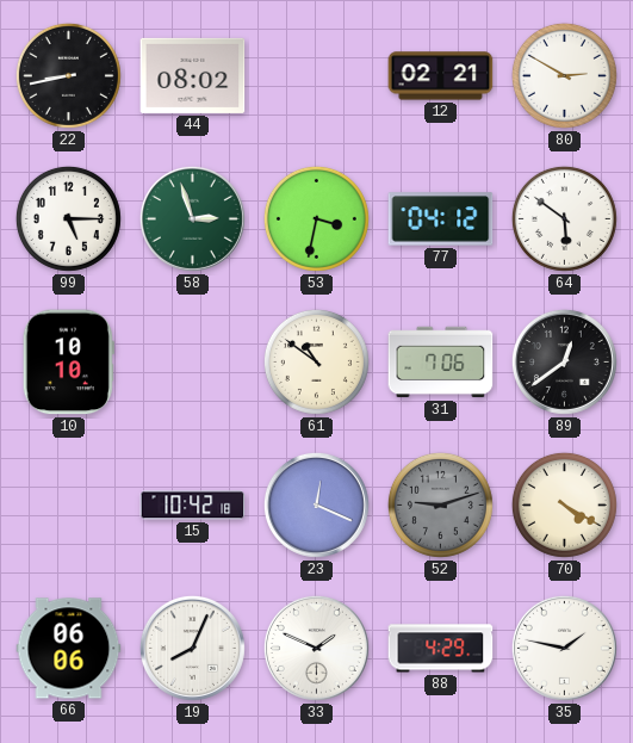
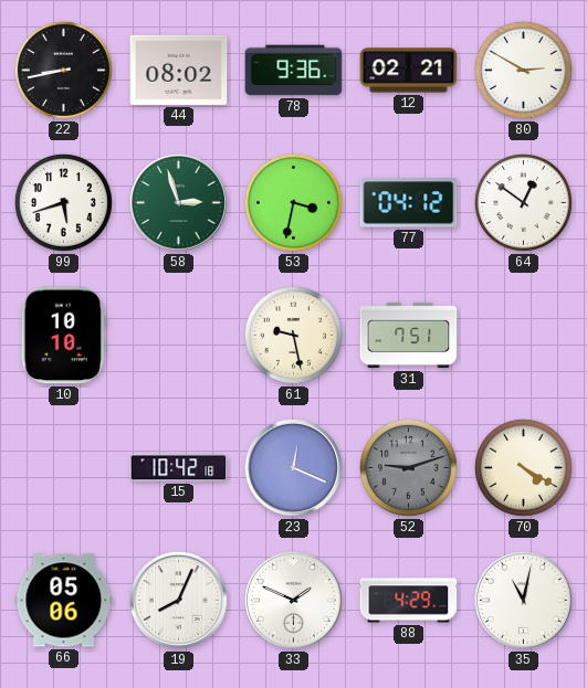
78: none -> 9:36
99: 5:15 -> 5:42
64: 5:51 -> 12:51
61: 10:51 -> 9:28
31: 7:06 -> 7:51
89: 12:39 -> none
66: 06:06 -> 05:06
35: 1:47 -> 11:02
